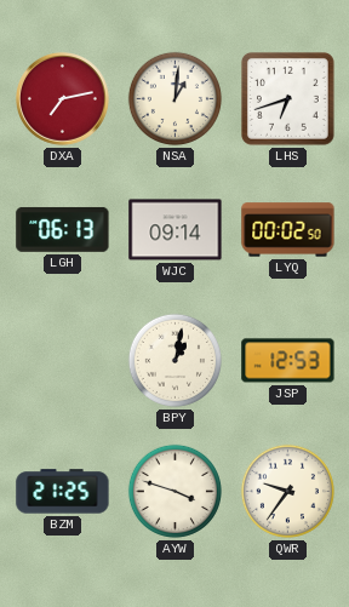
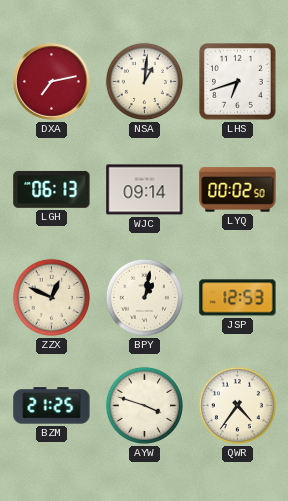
ZZX: none -> 12:49
QWR: 9:36 -> 4:36
